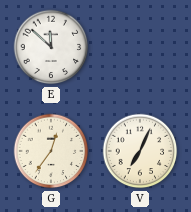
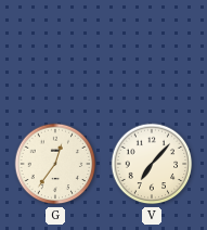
E: 11:52 -> none
V: 7:04 -> 7:07
